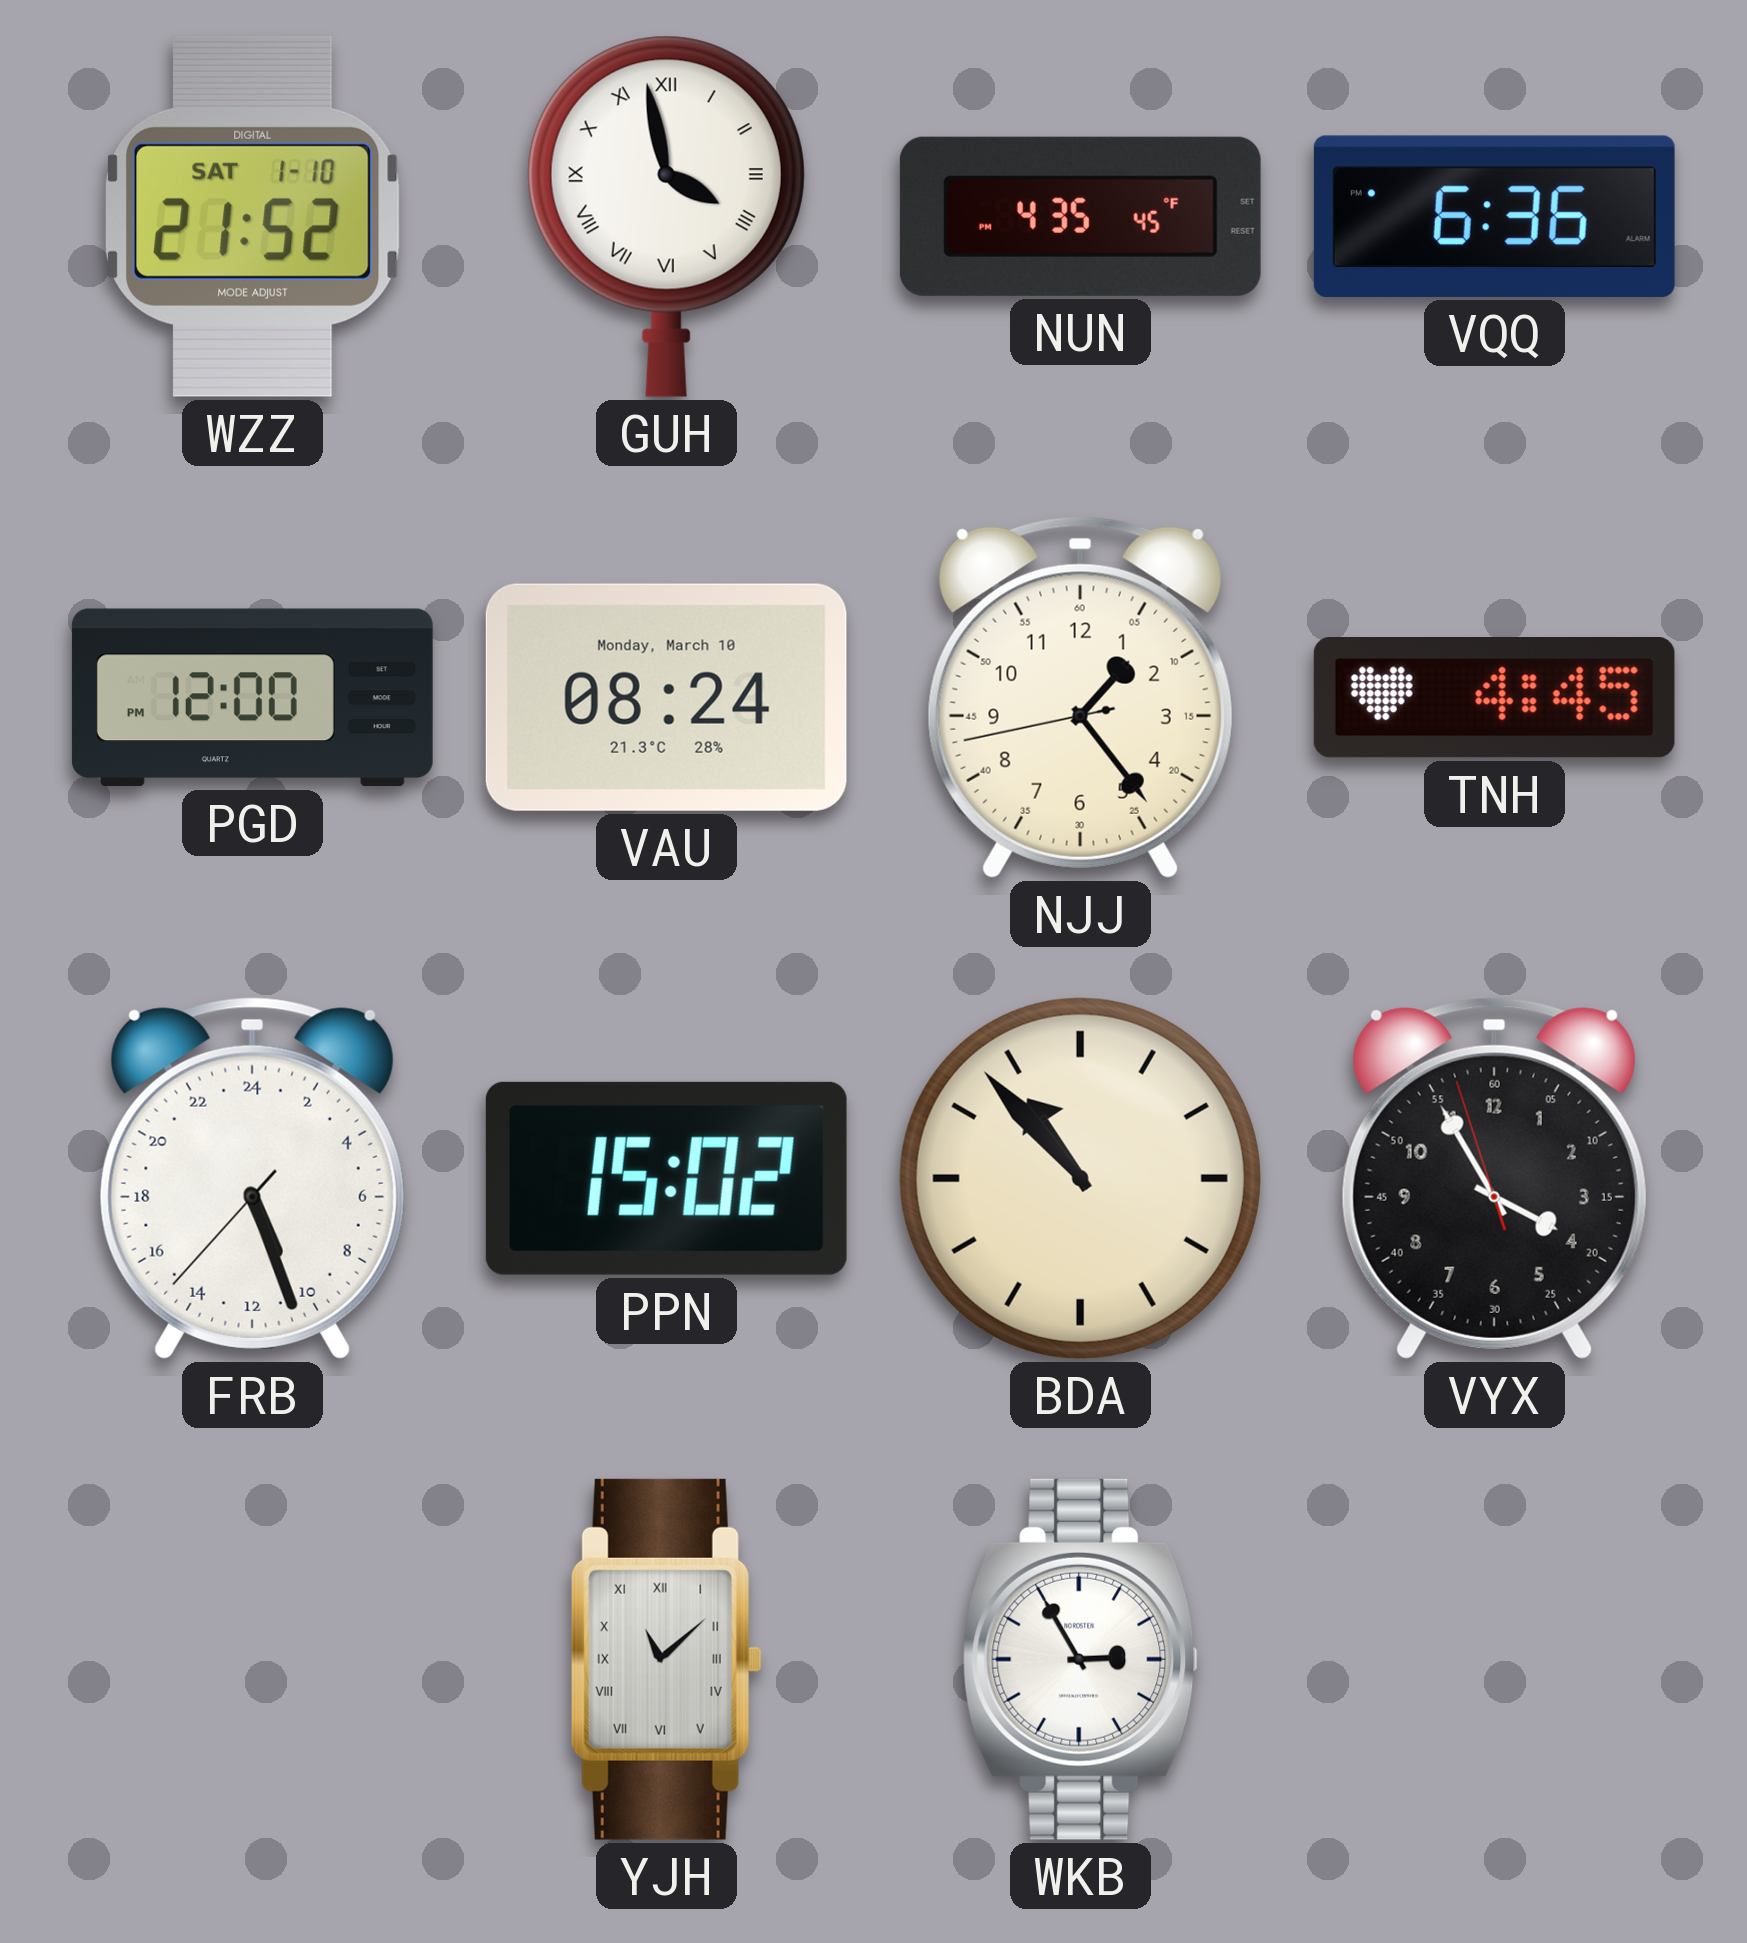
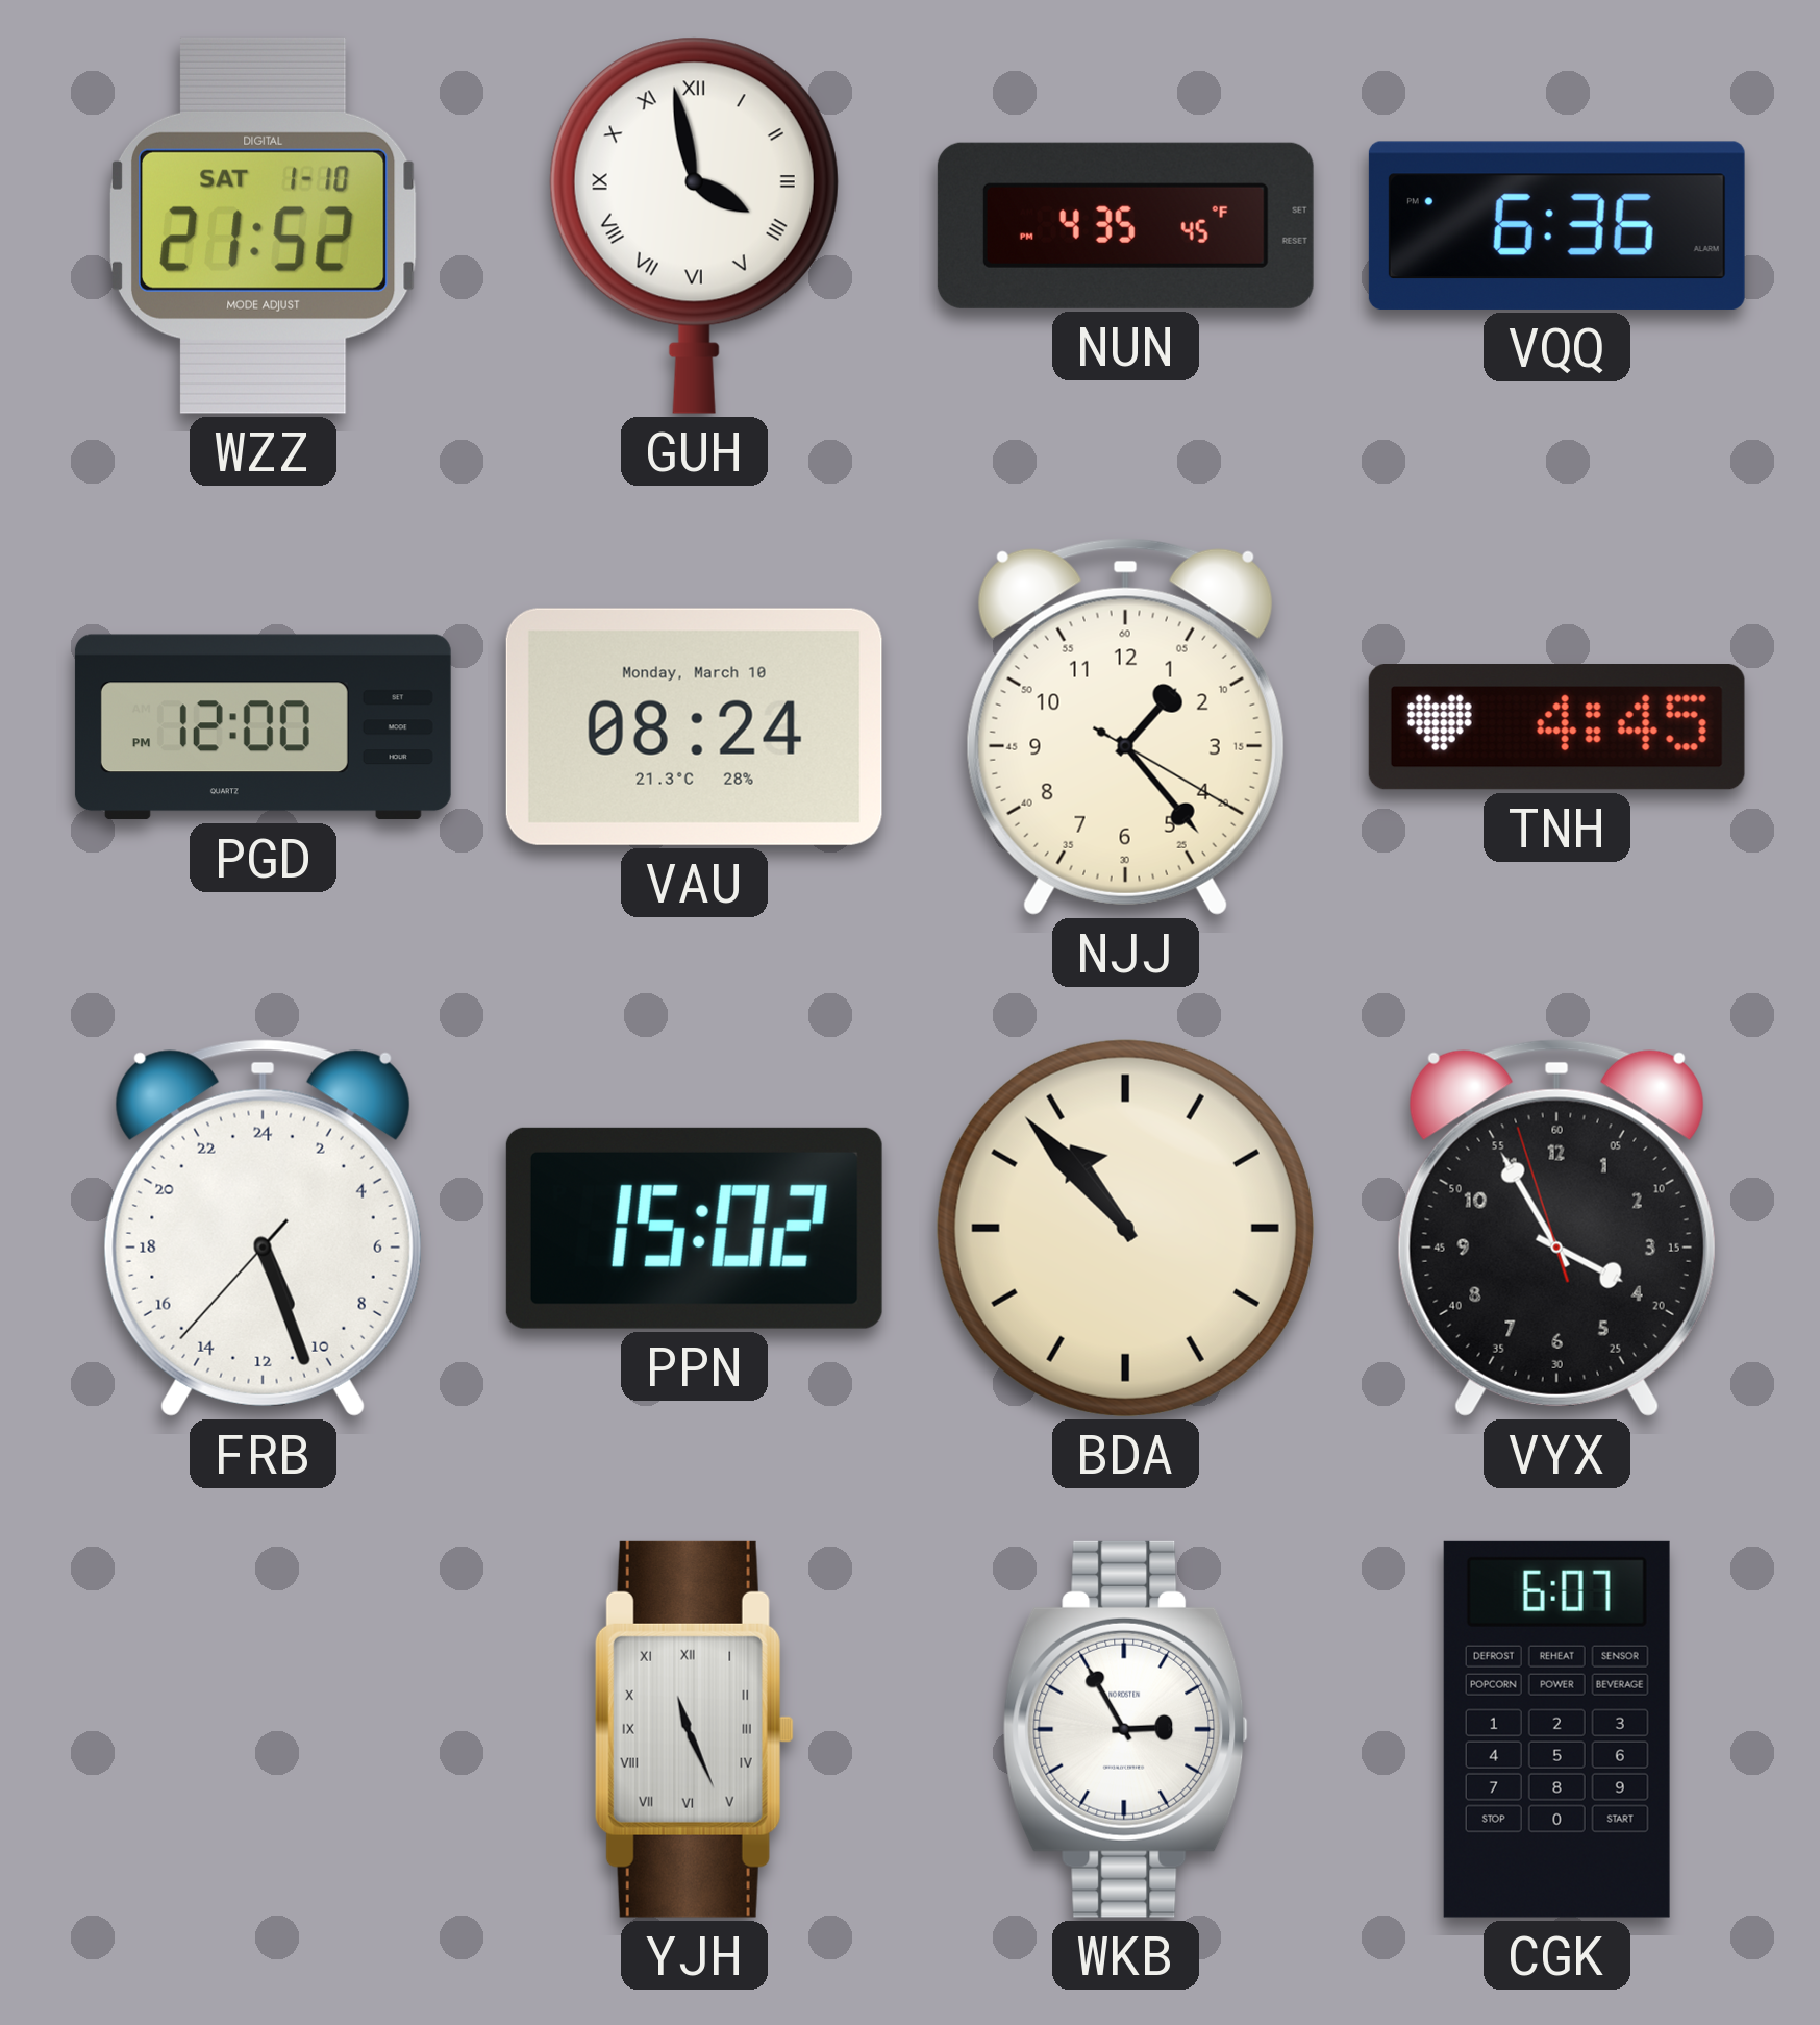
NJJ: 1:23:43 -> 1:23:20
YJH: 11:08 -> 11:26
CGK: none -> 6:07
